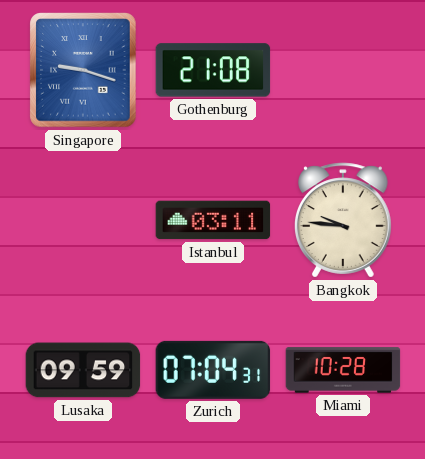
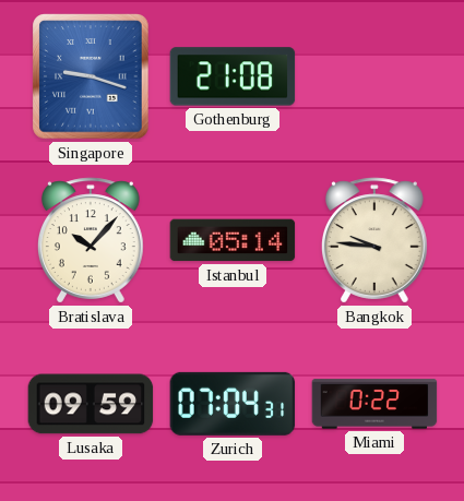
Bratislava: none -> 10:07
Istanbul: 03:11 -> 05:14
Miami: 10:28 -> 0:22
